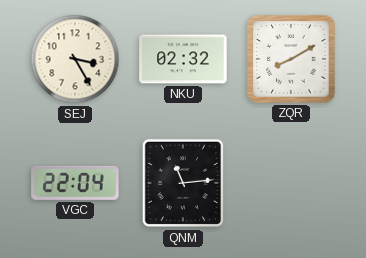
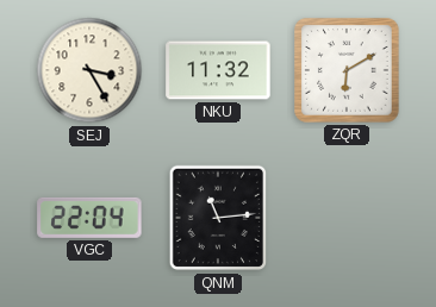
NKU: 02:32 -> 11:32
ZQR: 8:10 -> 6:10
